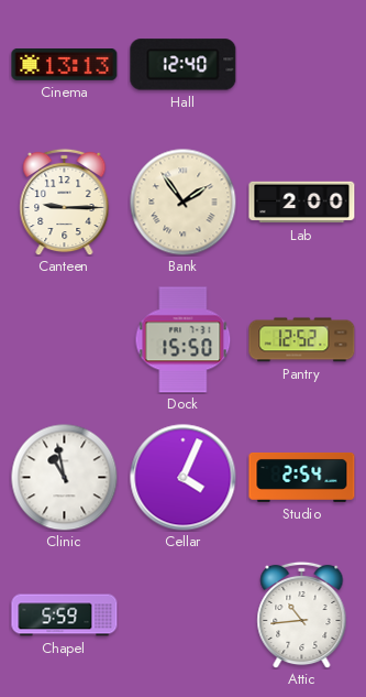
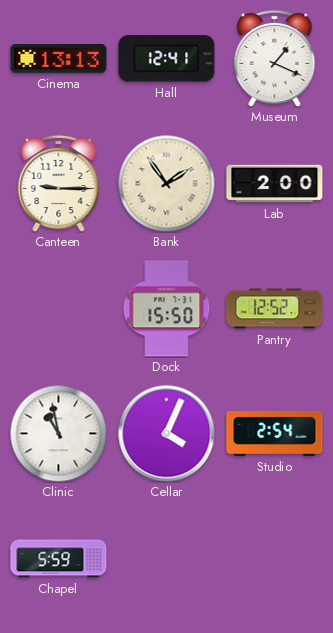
Hall: 12:40 -> 12:41
Museum: none -> 1:19
Attic: 10:44 -> none
